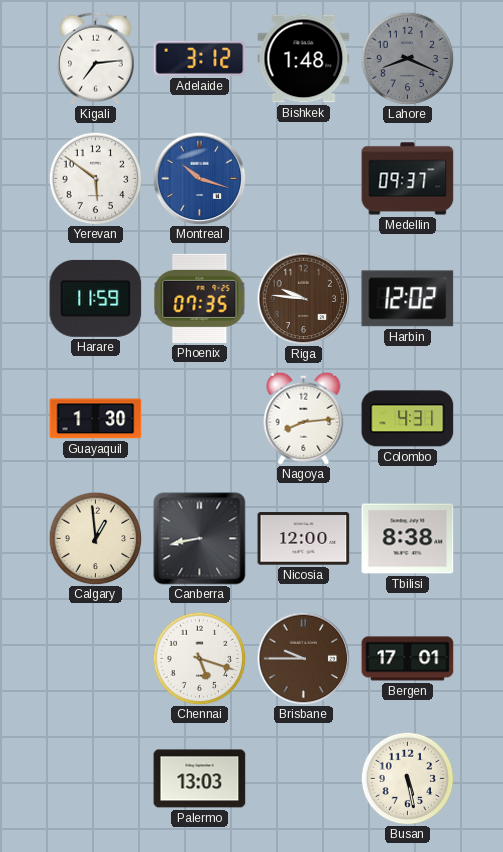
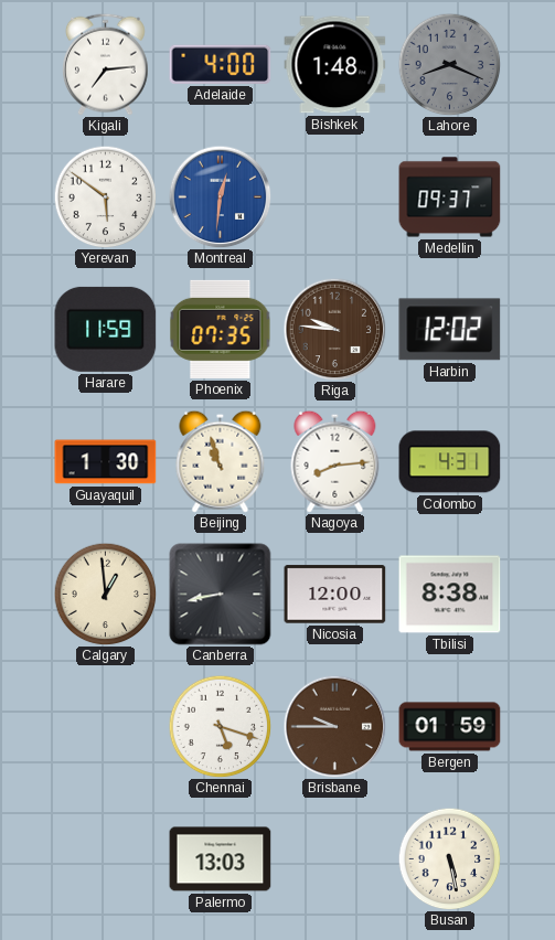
Adelaide: 3:12 -> 4:00
Montreal: 10:18 -> 12:31
Beijing: none -> 10:57
Bergen: 17:01 -> 01:59
